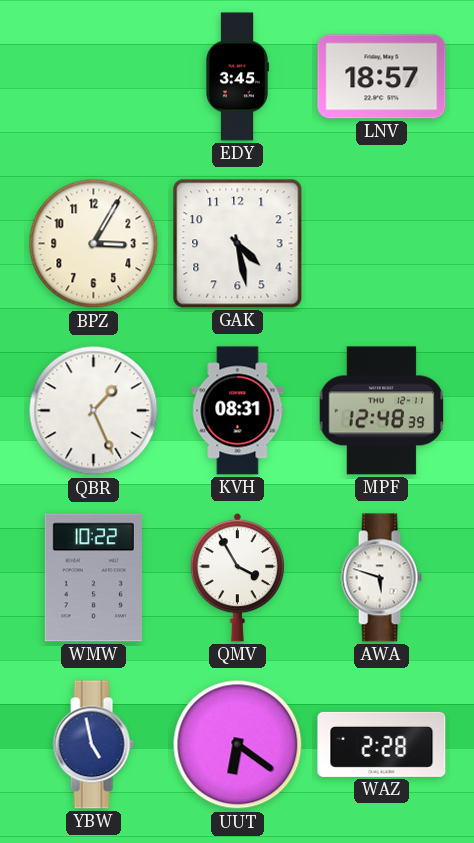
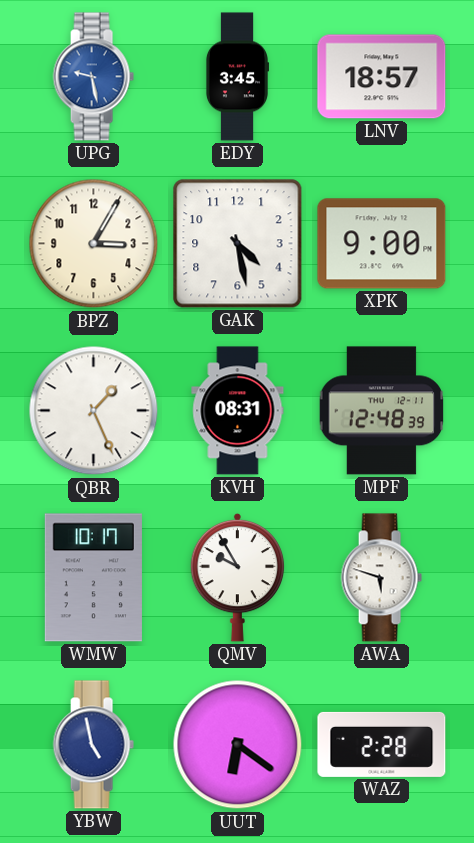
UPG: none -> 9:28
XPK: none -> 9:00
WMW: 10:22 -> 10:17
QMV: 3:55 -> 9:55
